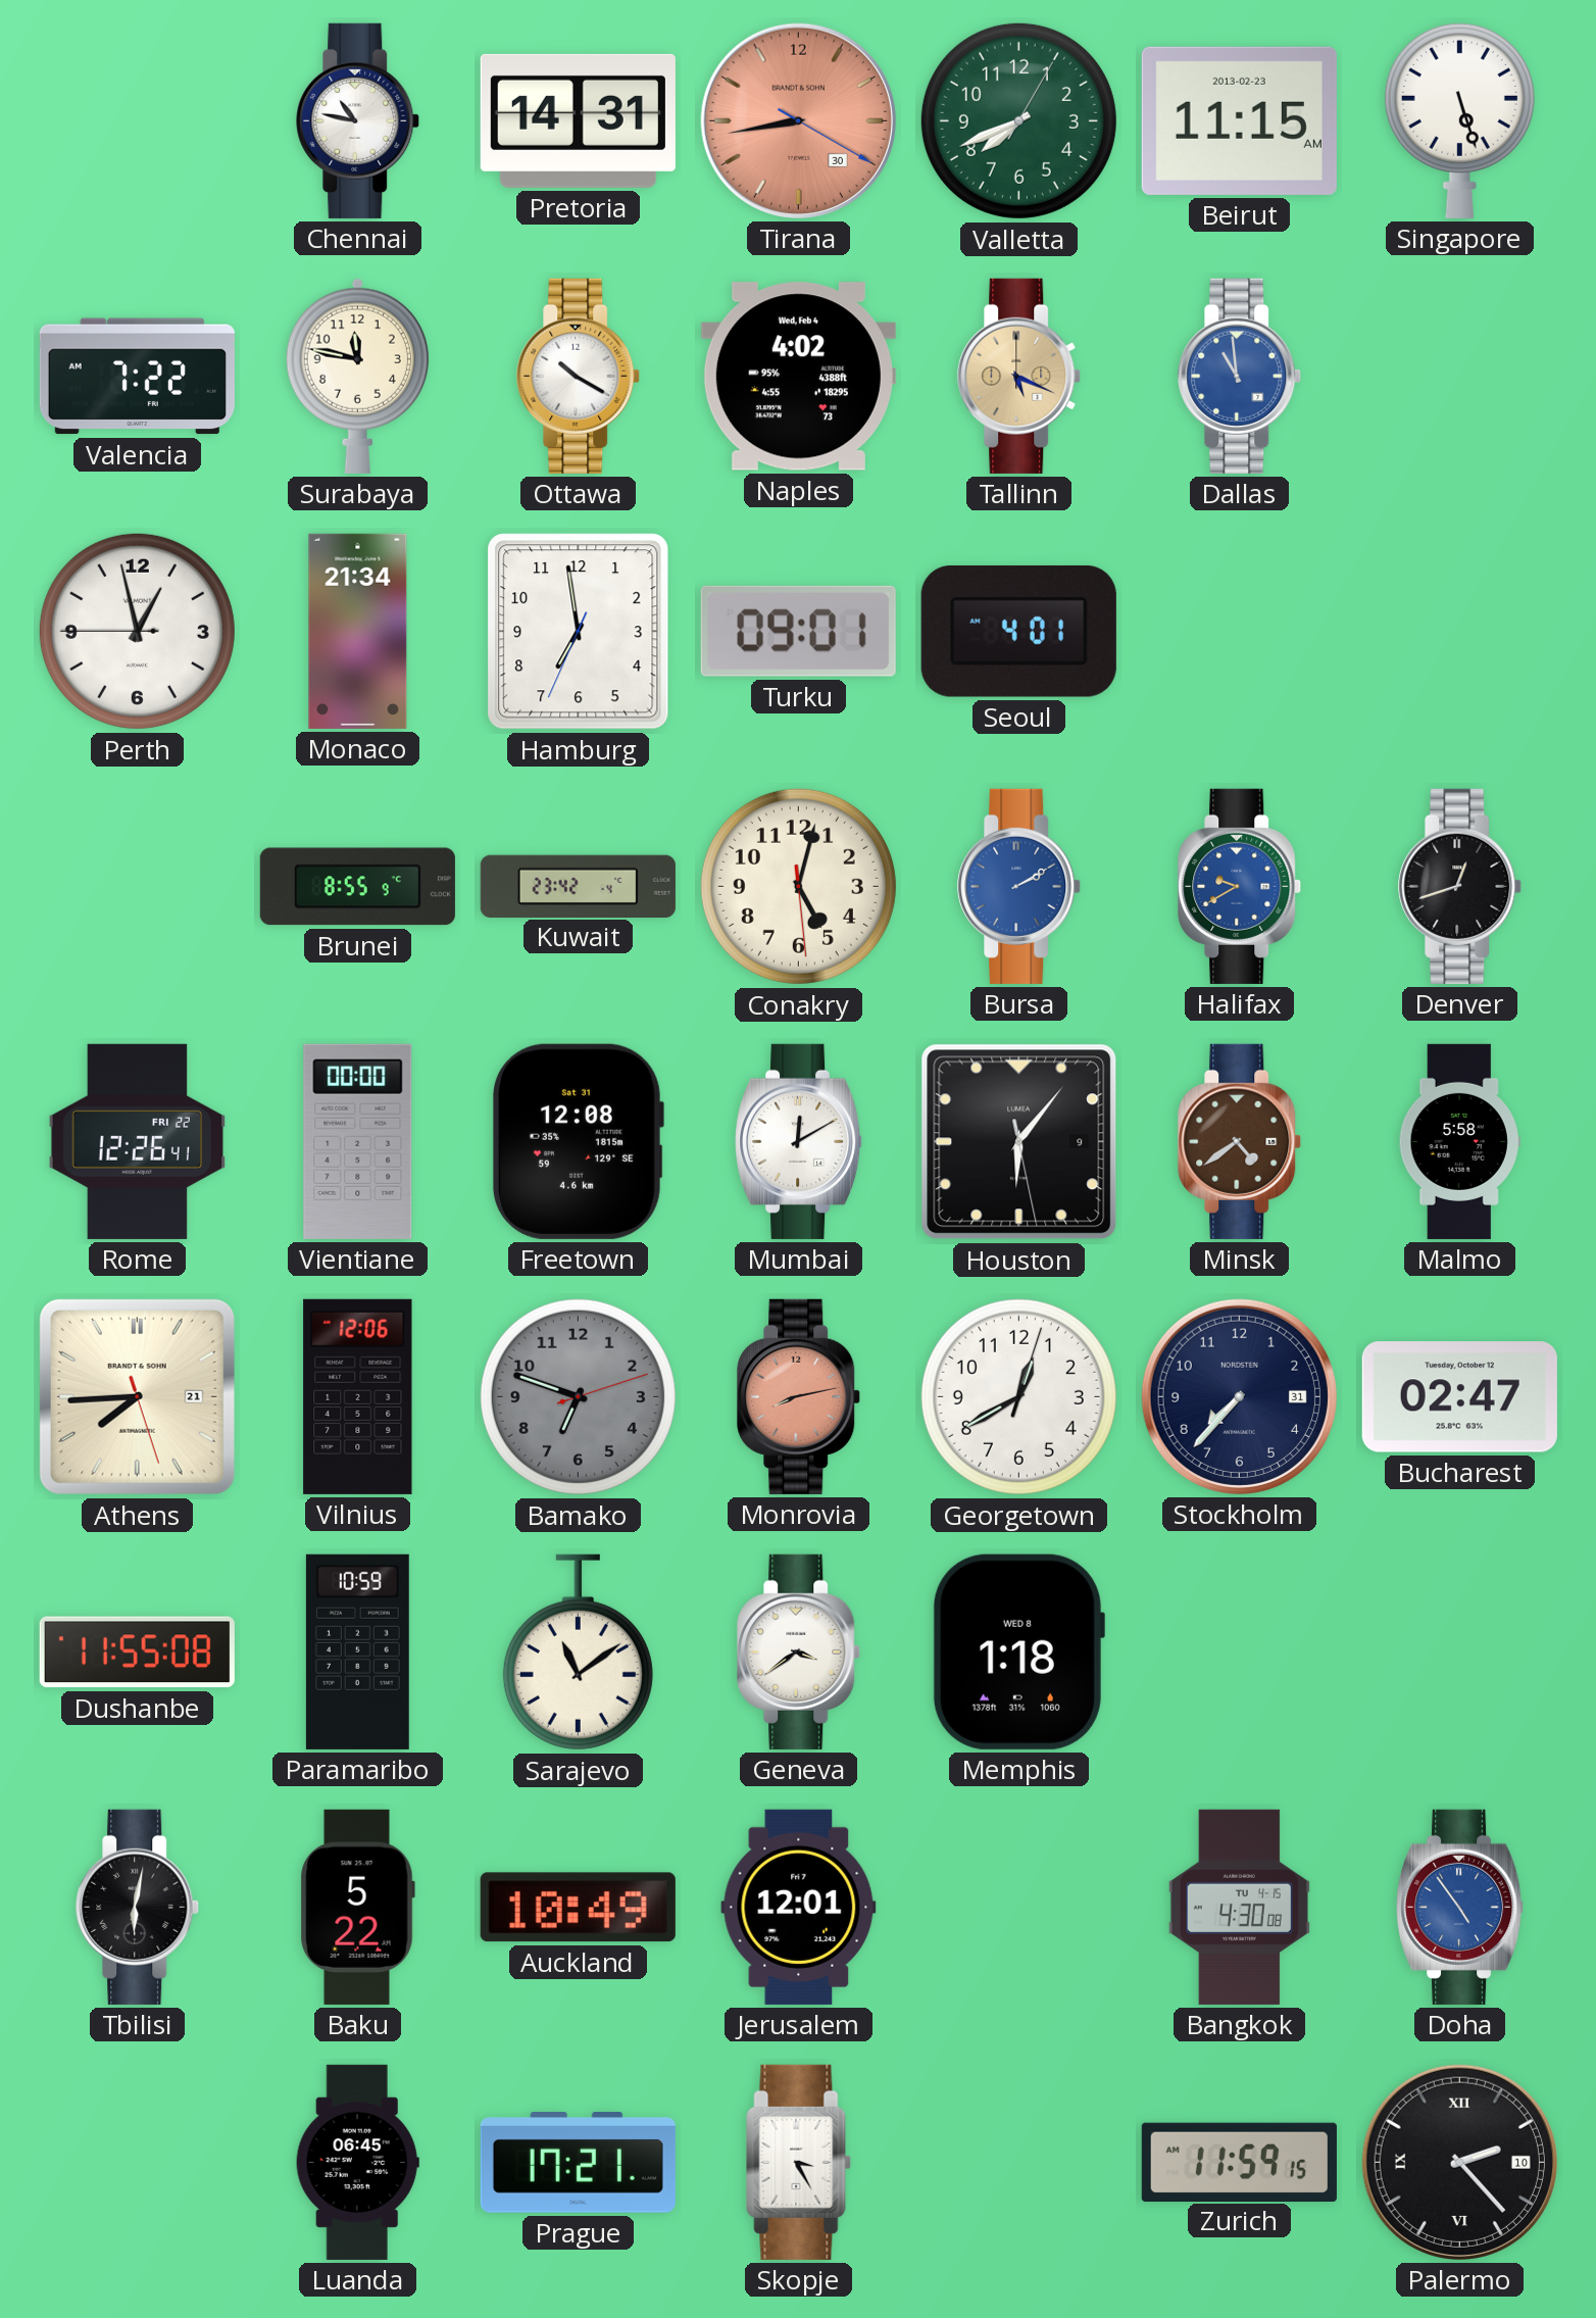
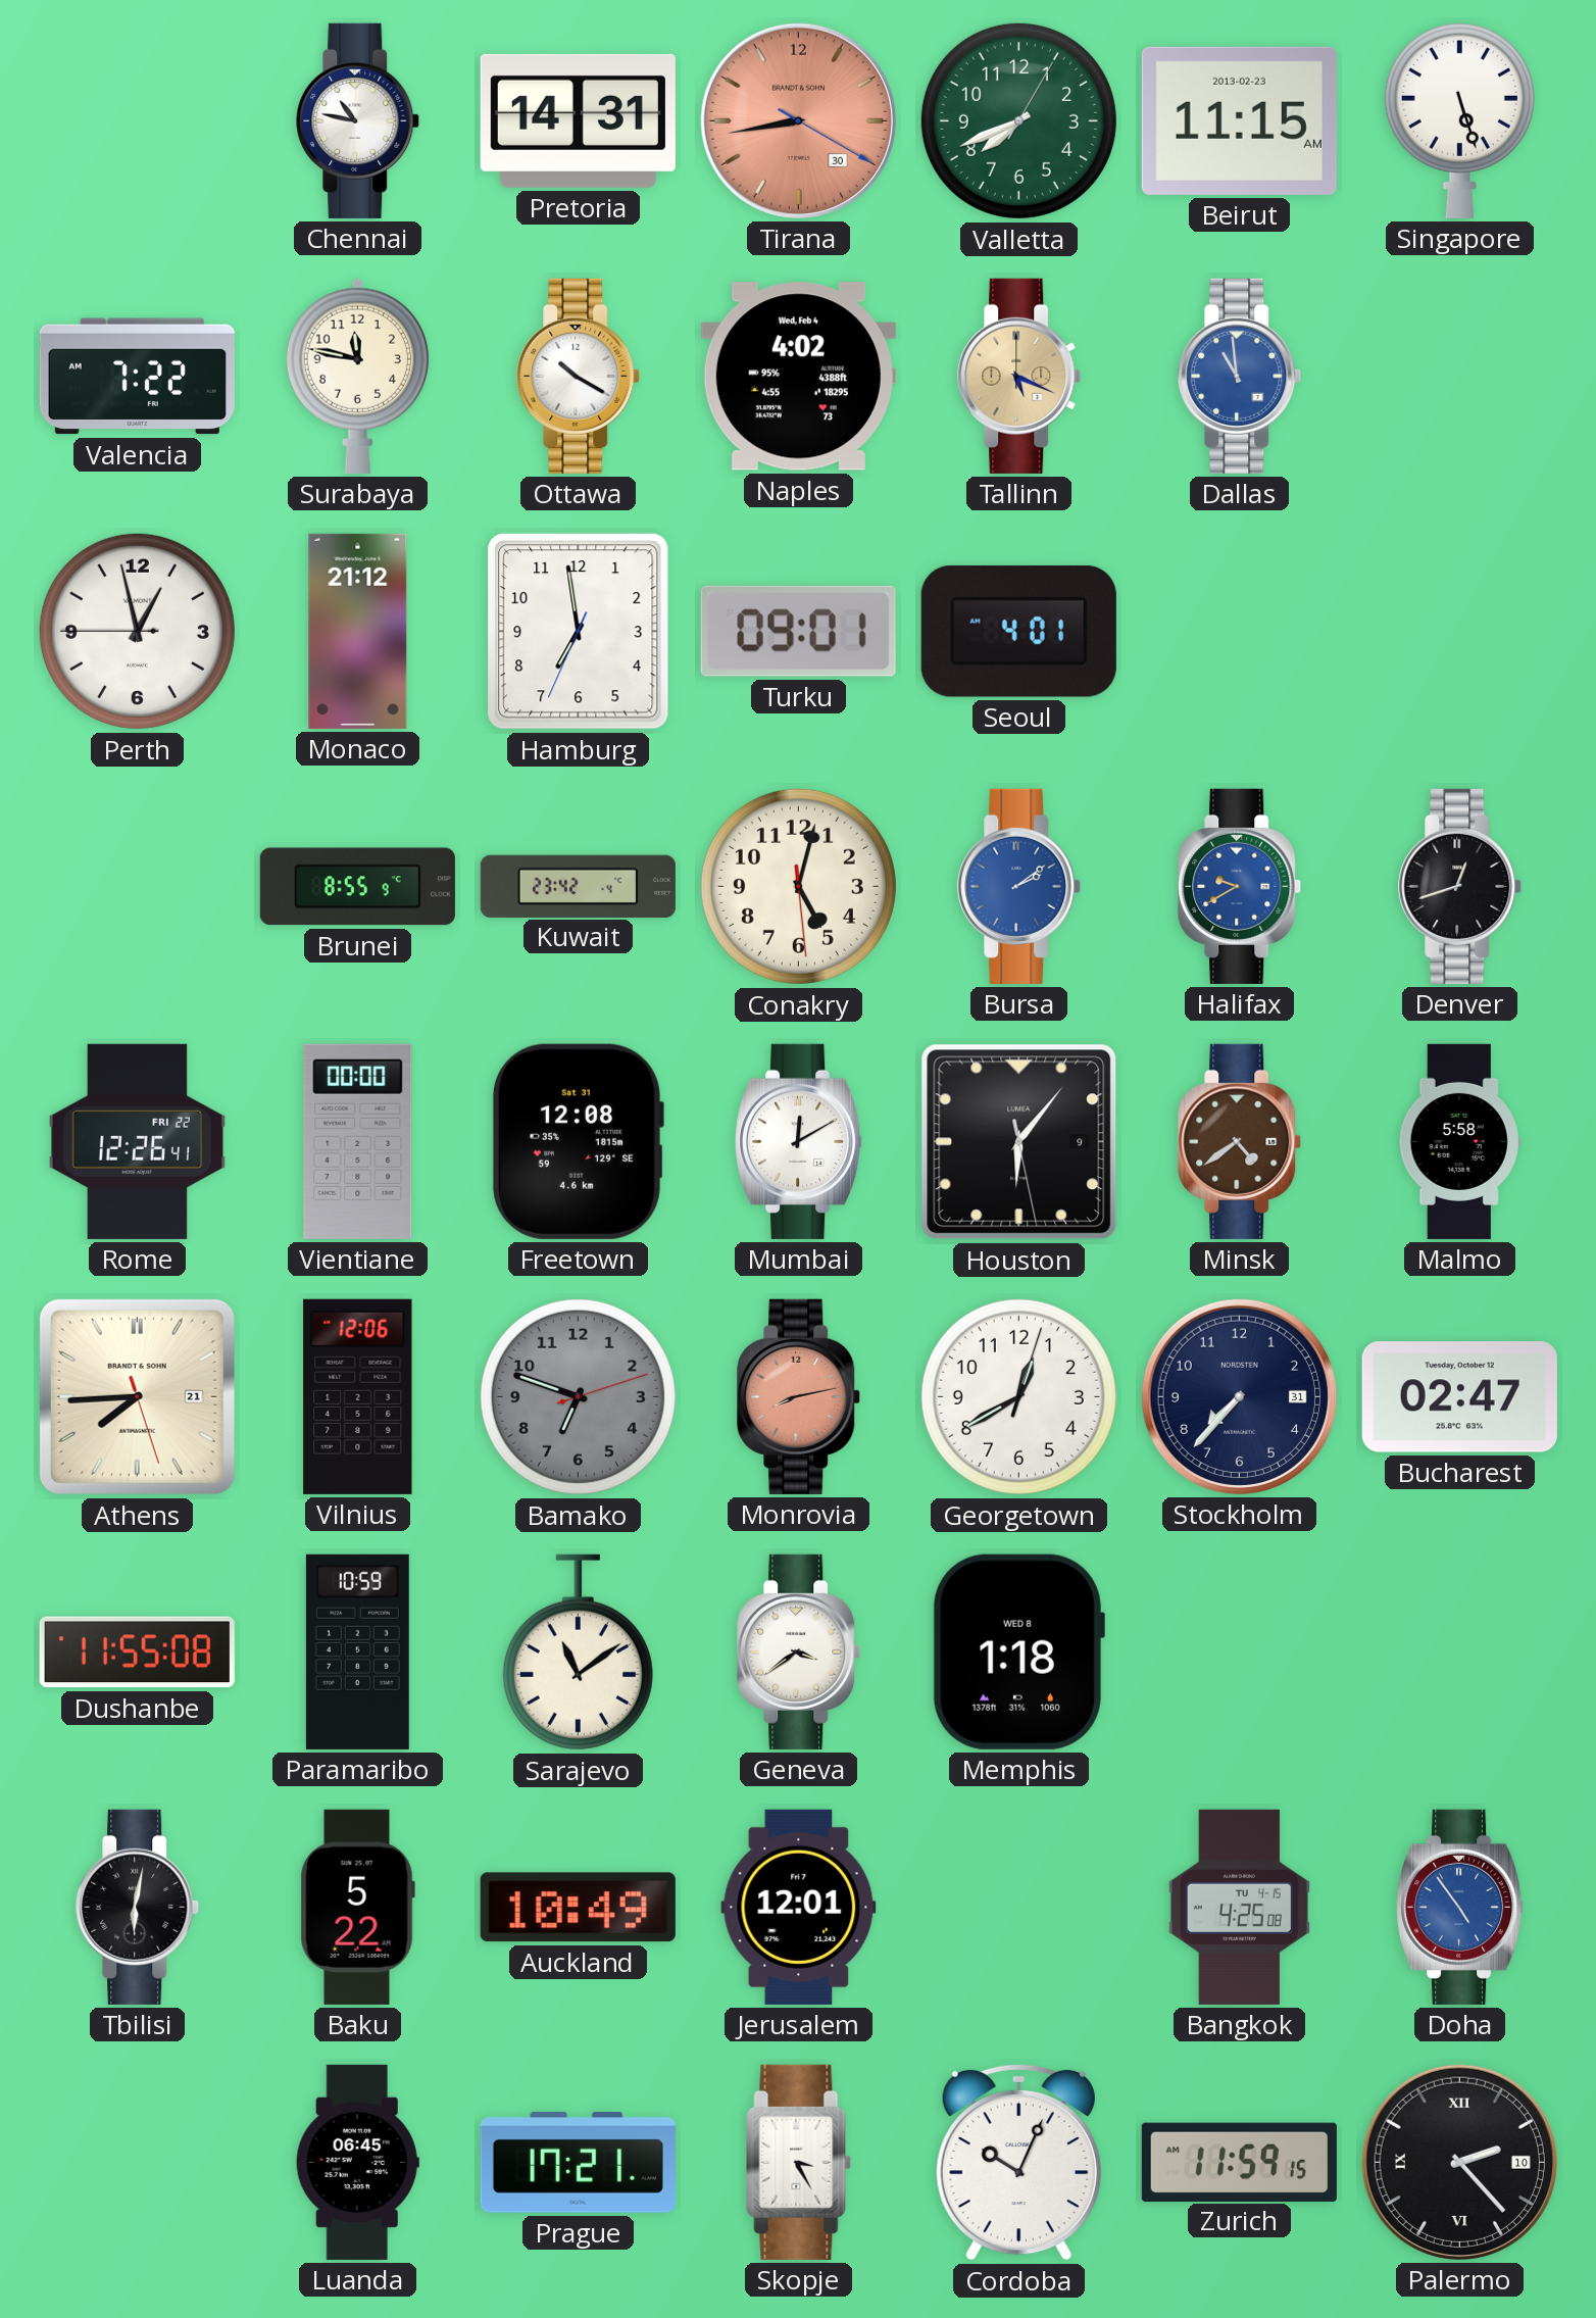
Monaco: 21:34 -> 21:12
Bursa: 2:10 -> 2:09
Bangkok: 4:30 -> 4:25
Cordoba: none -> 10:04
